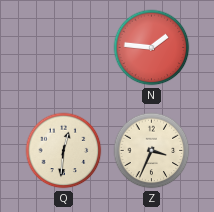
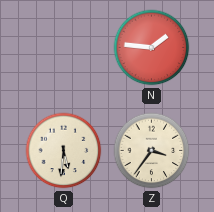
Q: 12:31 -> 5:31
Z: 3:34 -> 3:36
